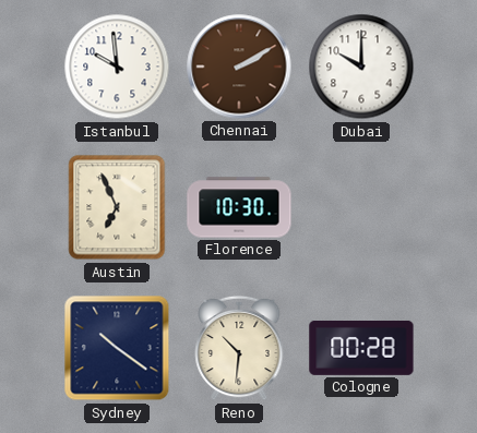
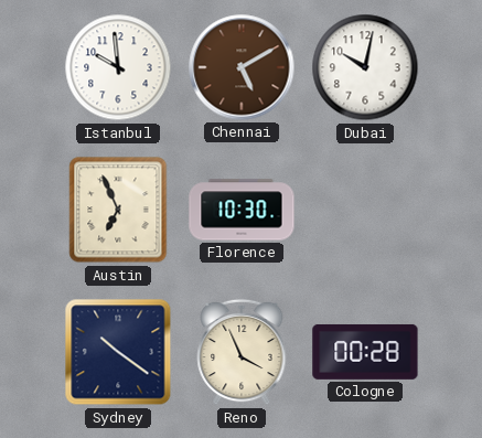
Chennai: 2:10 -> 5:10
Dubai: 10:00 -> 10:02
Reno: 10:31 -> 3:56
